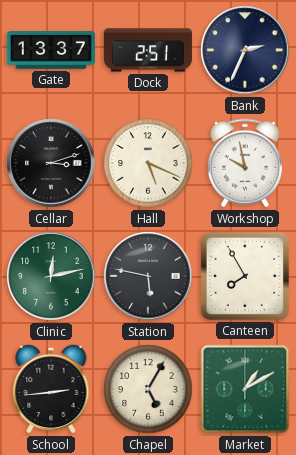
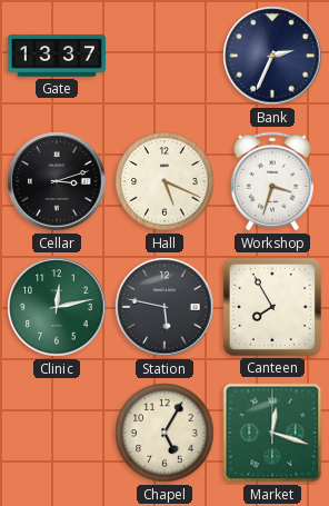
Dock: 2:51 -> none
Workshop: 9:58 -> 3:33
School: 2:44 -> none
Market: 1:10 -> 12:18
